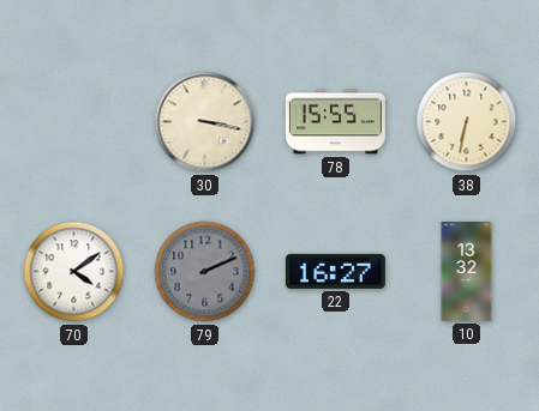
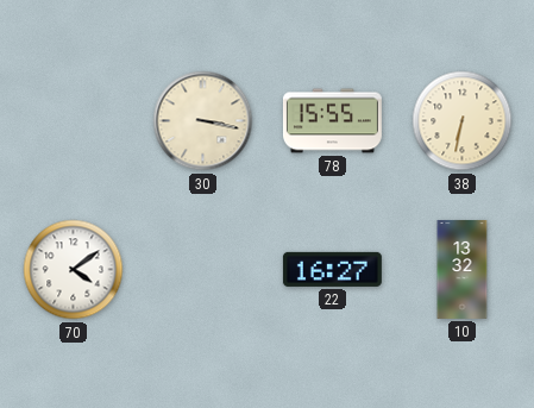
79: 2:11 -> none
